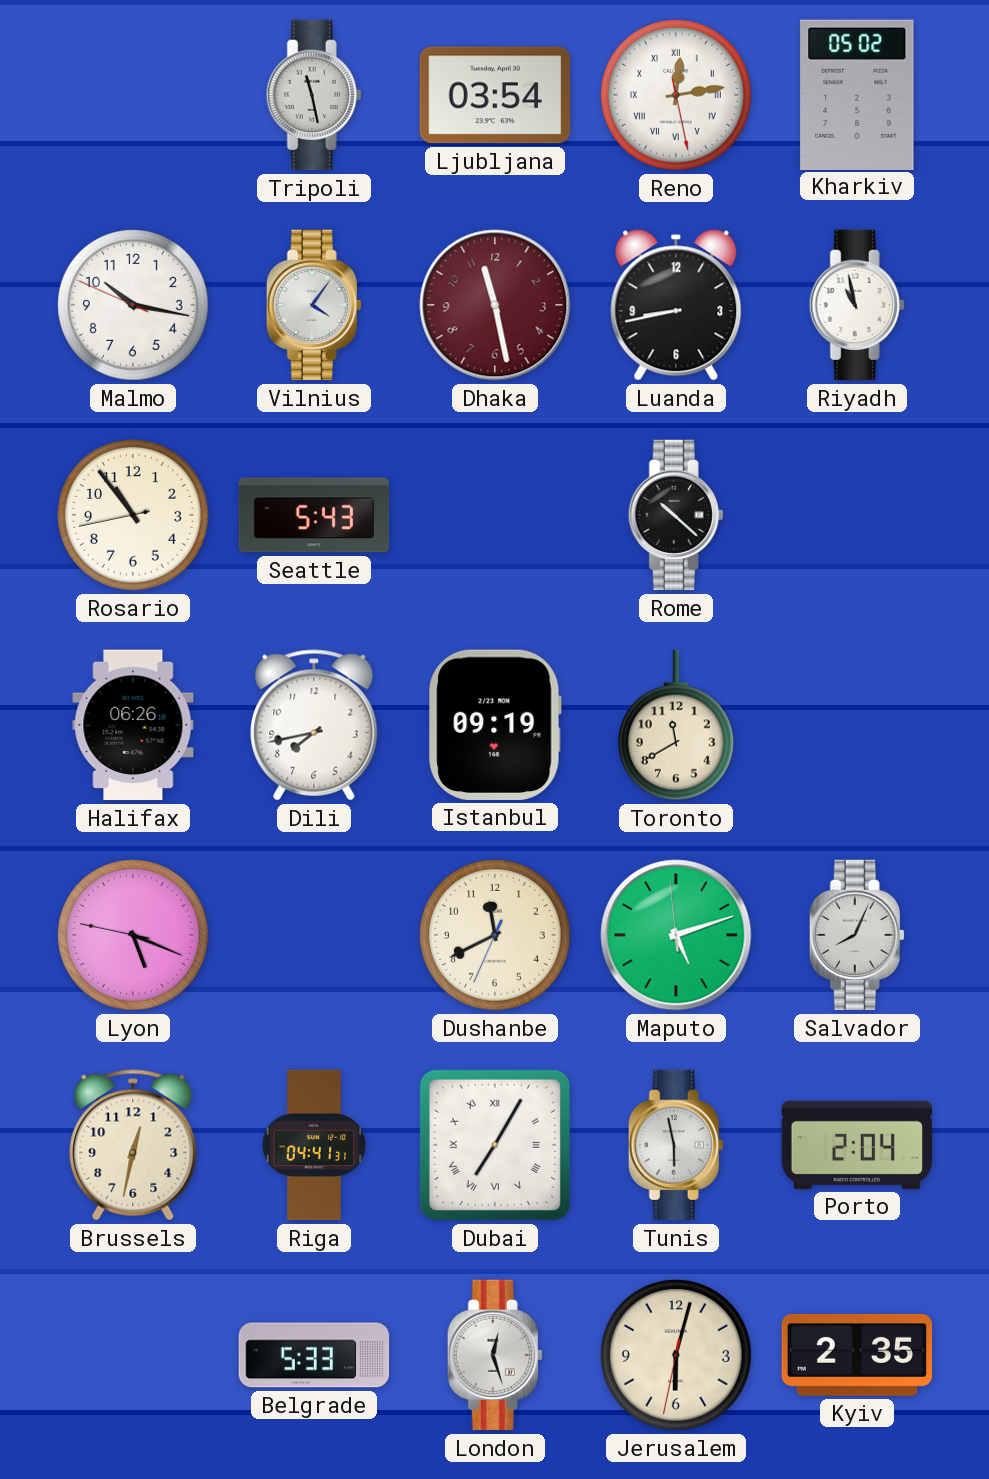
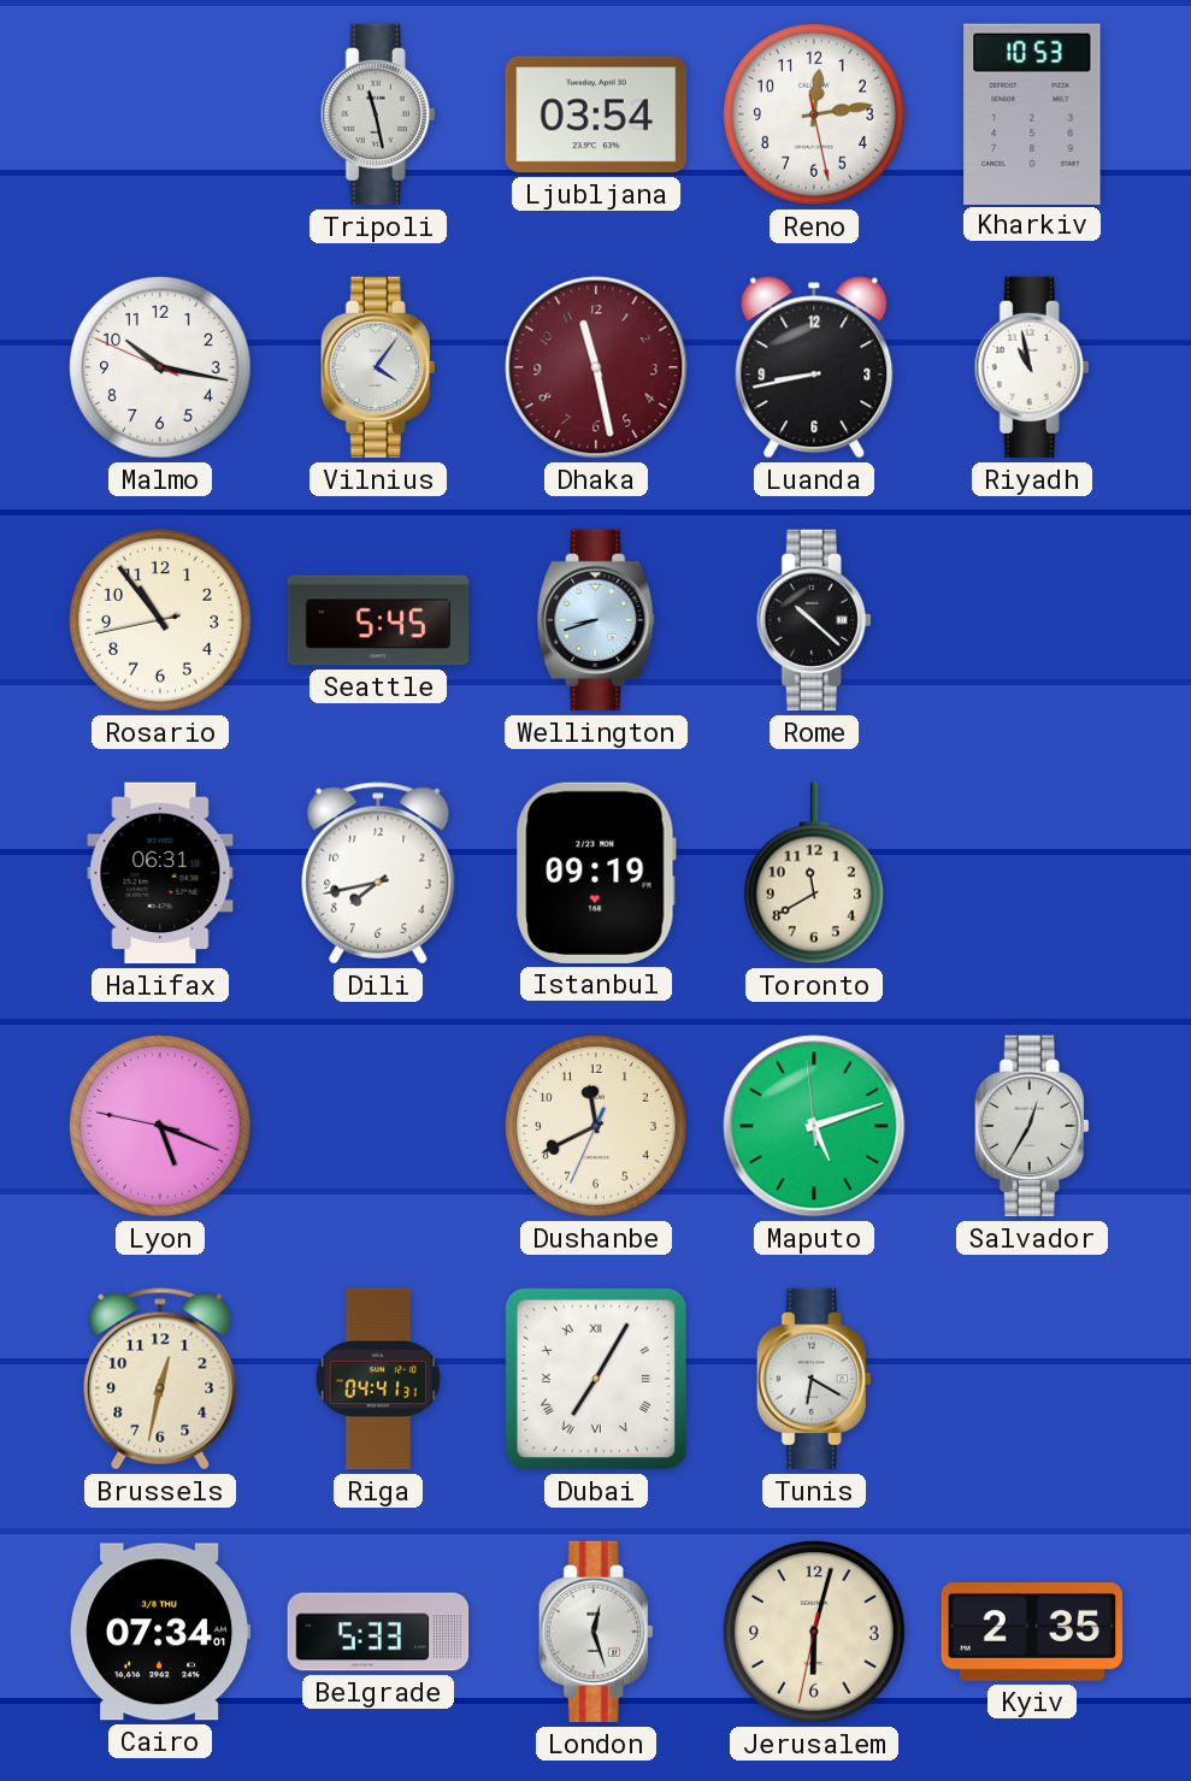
Reno numerals: Roman -> Arabic
Kharkiv: 05:02 -> 10:53
Seattle: 5:43 -> 5:45
Wellington: none -> 8:42
Halifax: 06:26 -> 06:31
Salvador: 8:04 -> 12:35
Tunis: 5:58 -> 6:20
Porto: 2:04 -> none
Cairo: none -> 07:34
